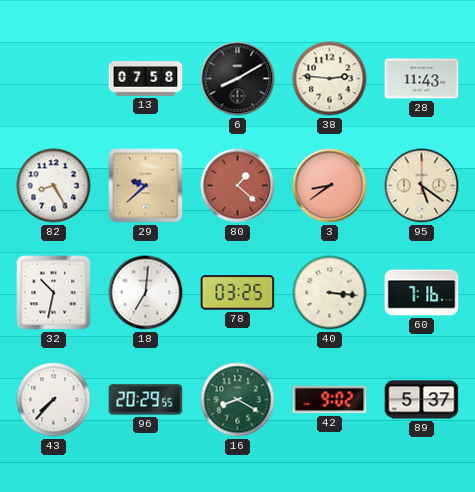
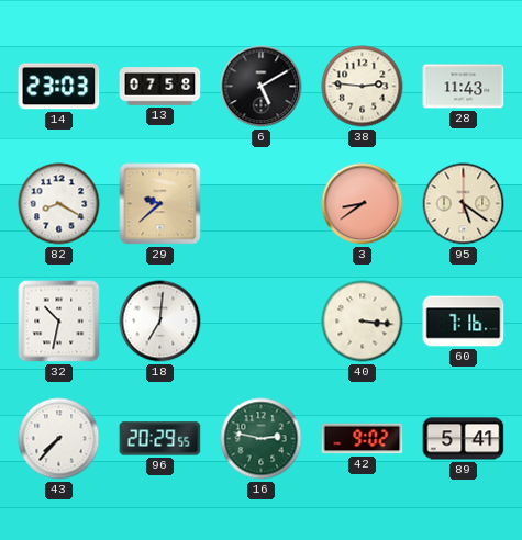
14: none -> 23:03
6: 8:10 -> 5:10
82: 8:25 -> 8:20
80: 1:22 -> none
78: 03:25 -> none
16: 8:20 -> 2:47
89: 5:37 -> 5:41
